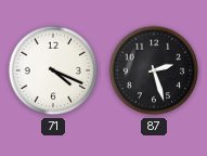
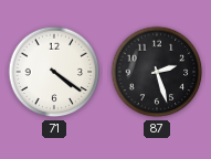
71: 4:19 -> 4:21
